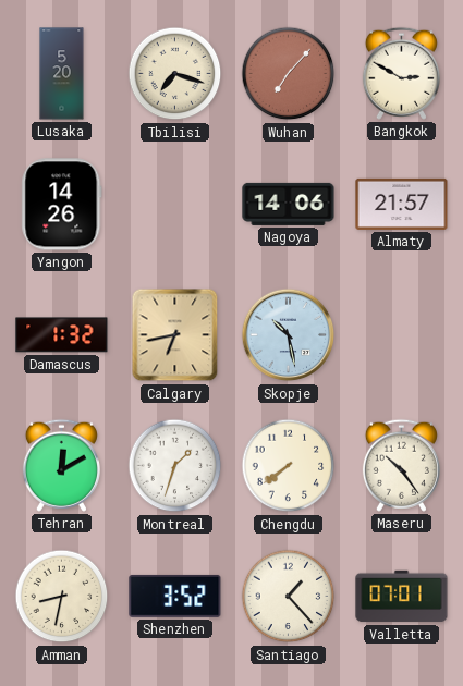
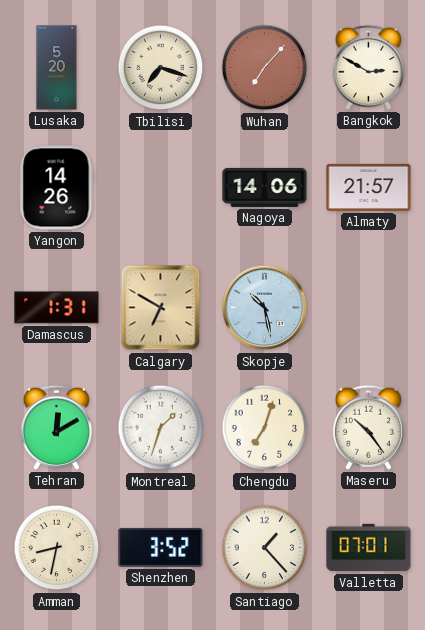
Damascus: 1:32 -> 1:31
Calgary: 6:43 -> 6:50
Chengdu: 7:39 -> 7:03
